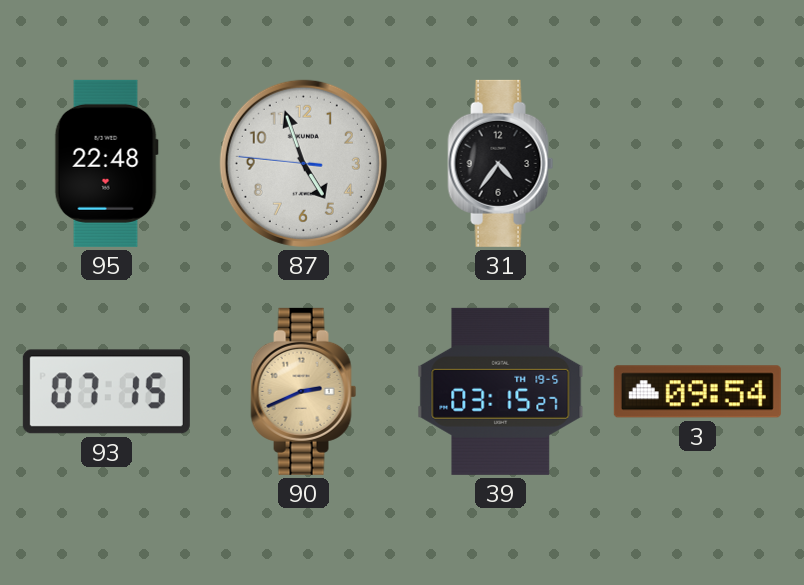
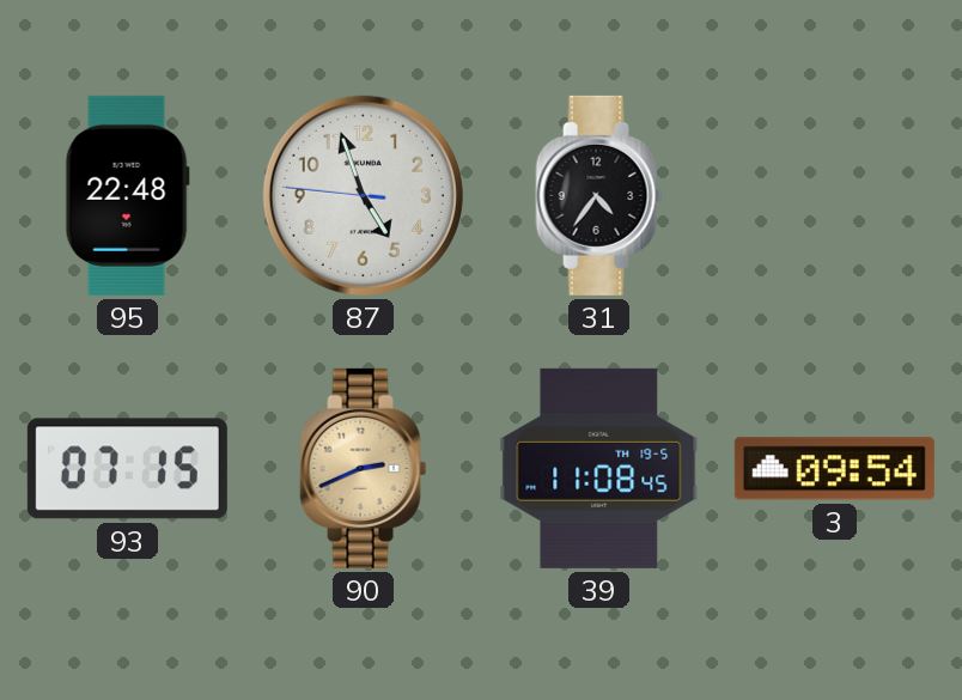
39: 03:15 -> 11:08
